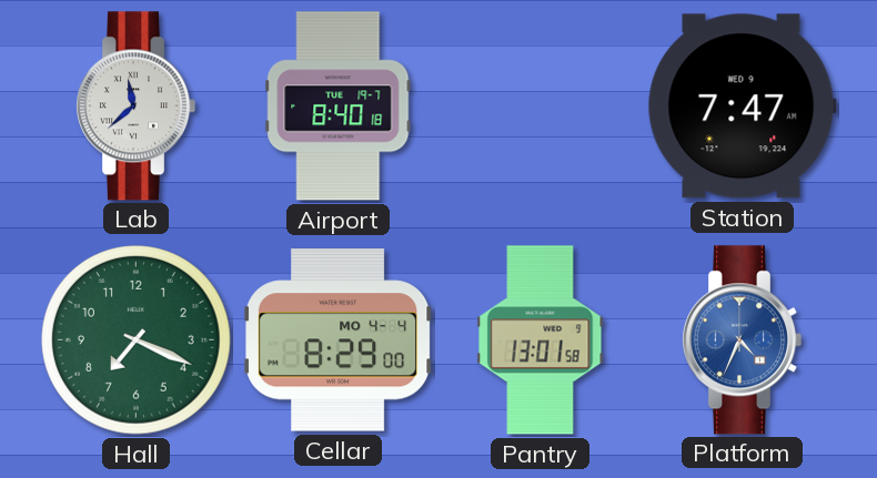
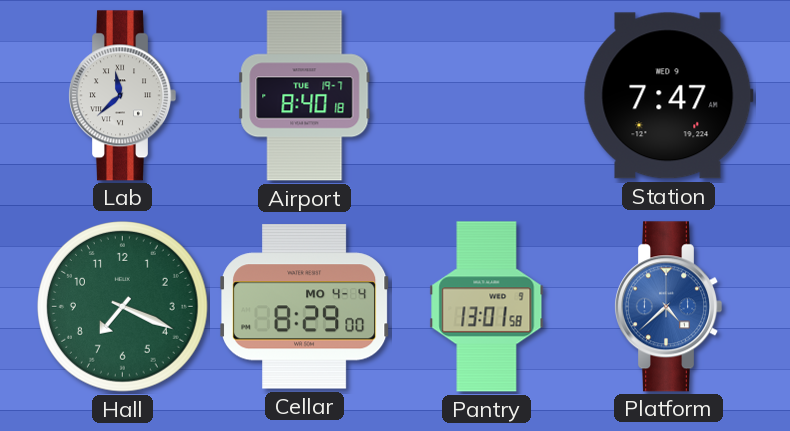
Platform: 4:34 -> 4:38
